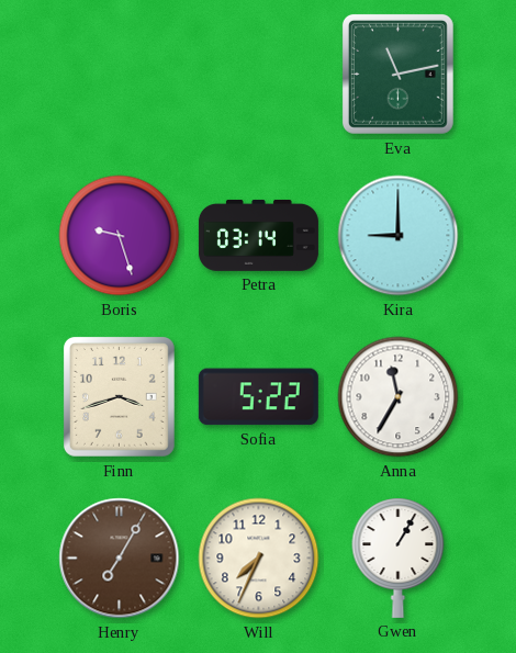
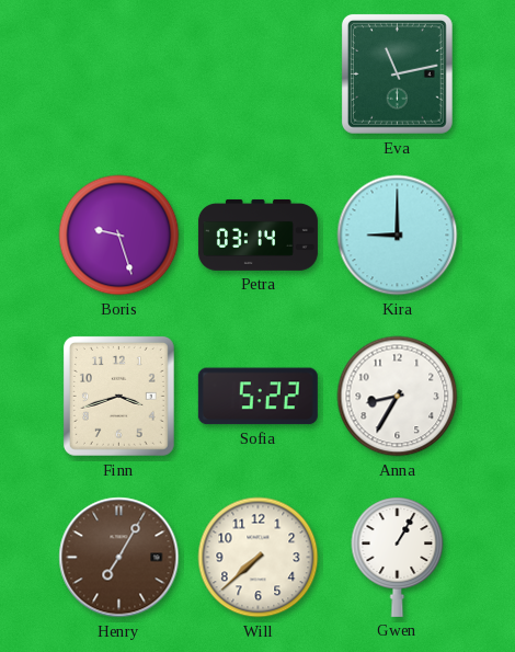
Anna: 11:35 -> 8:35
Will: 7:34 -> 7:38
